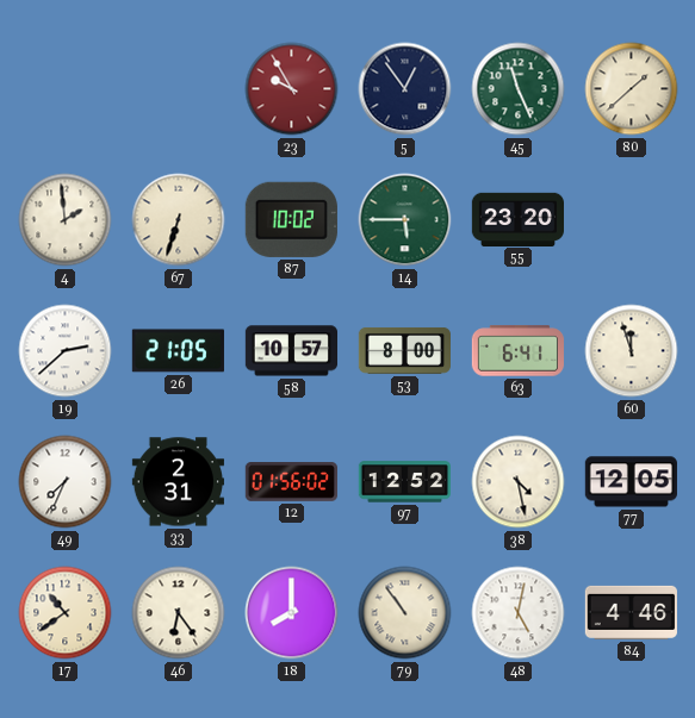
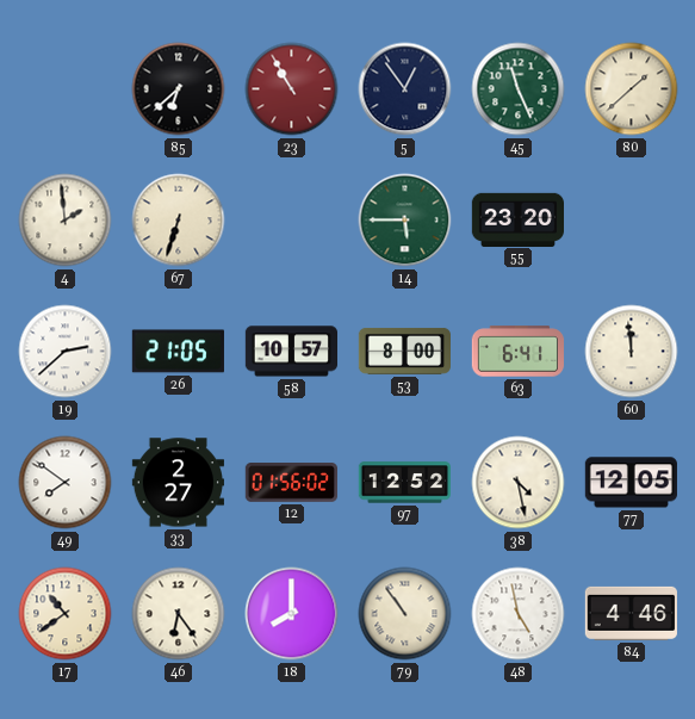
85: none -> 6:38
23: 9:55 -> 10:55
87: 10:02 -> none
60: 11:57 -> 11:59
49: 7:34 -> 7:51
33: 2:31 -> 2:27
48: 5:02 -> 4:58
